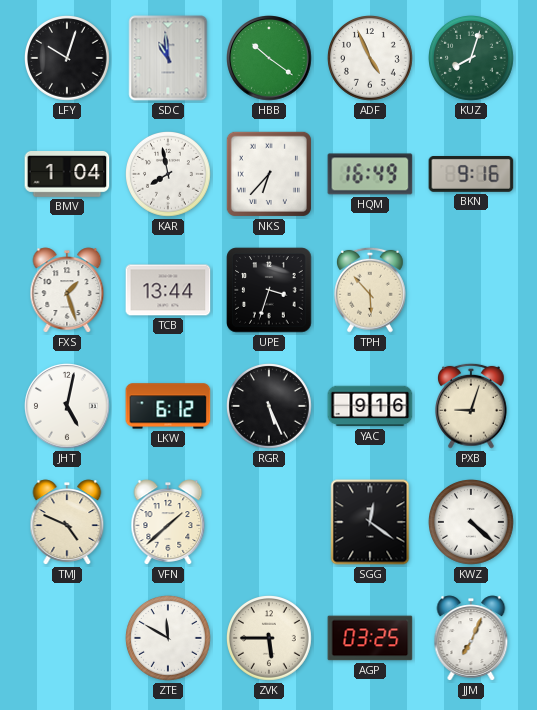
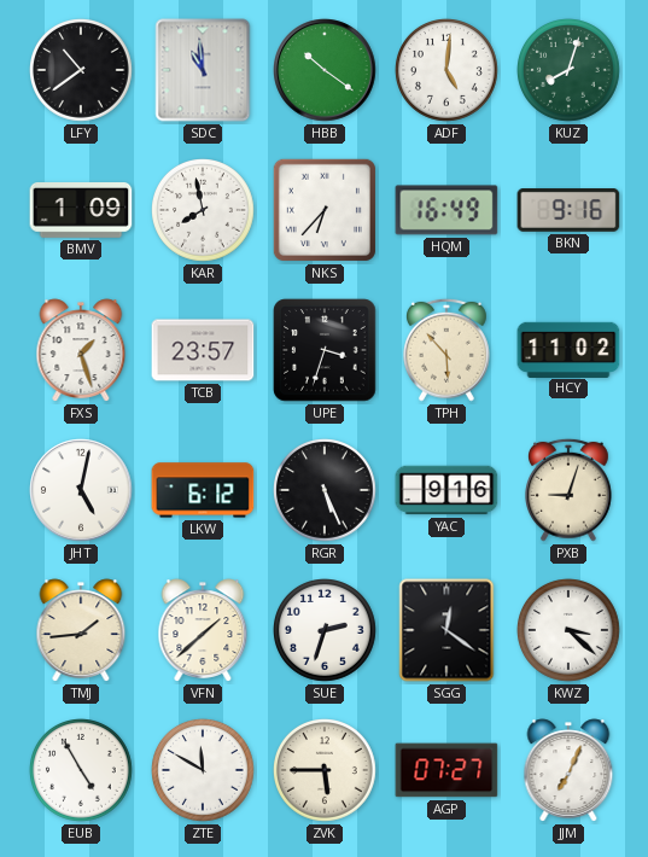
LFY: 10:03 -> 10:39
ADF: 4:56 -> 5:01
BMV: 1:04 -> 1:09
TCB: 13:44 -> 23:57
HCY: none -> 11:02
TMJ: 4:49 -> 1:44
SUE: none -> 2:33
KWZ: 4:22 -> 3:22
EUB: none -> 4:55
AGP: 03:25 -> 07:27
